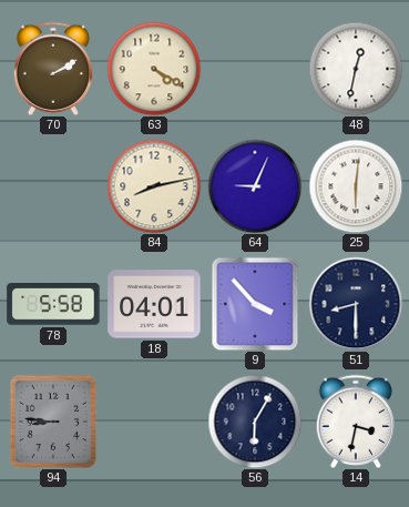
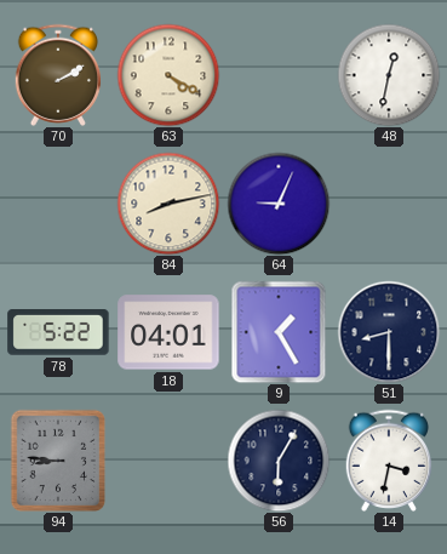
25: 6:01 -> none
78: 5:58 -> 5:22
9: 3:53 -> 1:25
